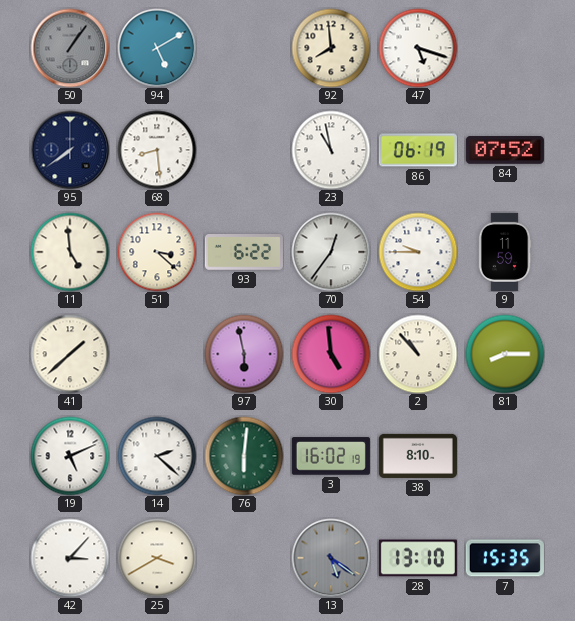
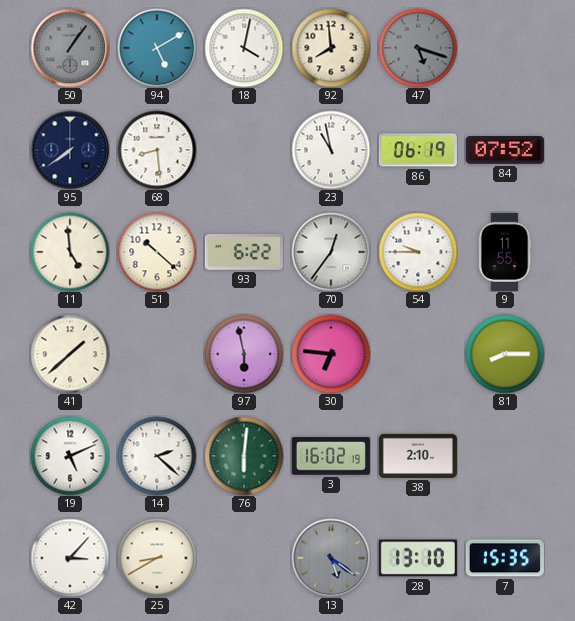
18: none -> 4:02
47 dial: white -> grey
51: 3:22 -> 10:22
9: 11:59 -> 11:55
30: 4:59 -> 6:46
2: 10:53 -> none
38: 8:10 -> 2:10
25: 3:40 -> 8:40
